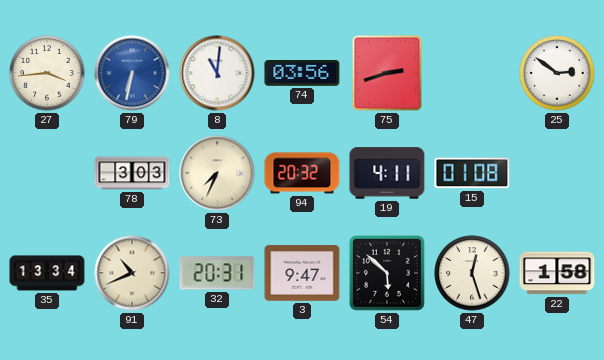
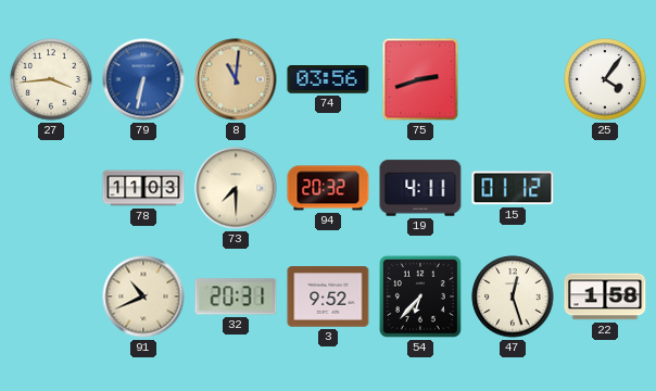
8 dial: white -> champagne
25: 2:51 -> 4:06
78: 3:03 -> 11:03
73: 7:34 -> 7:30
15: 01:08 -> 01:12
35: 13:34 -> none
3: 9:47 -> 9:52
54: 5:52 -> 6:37
